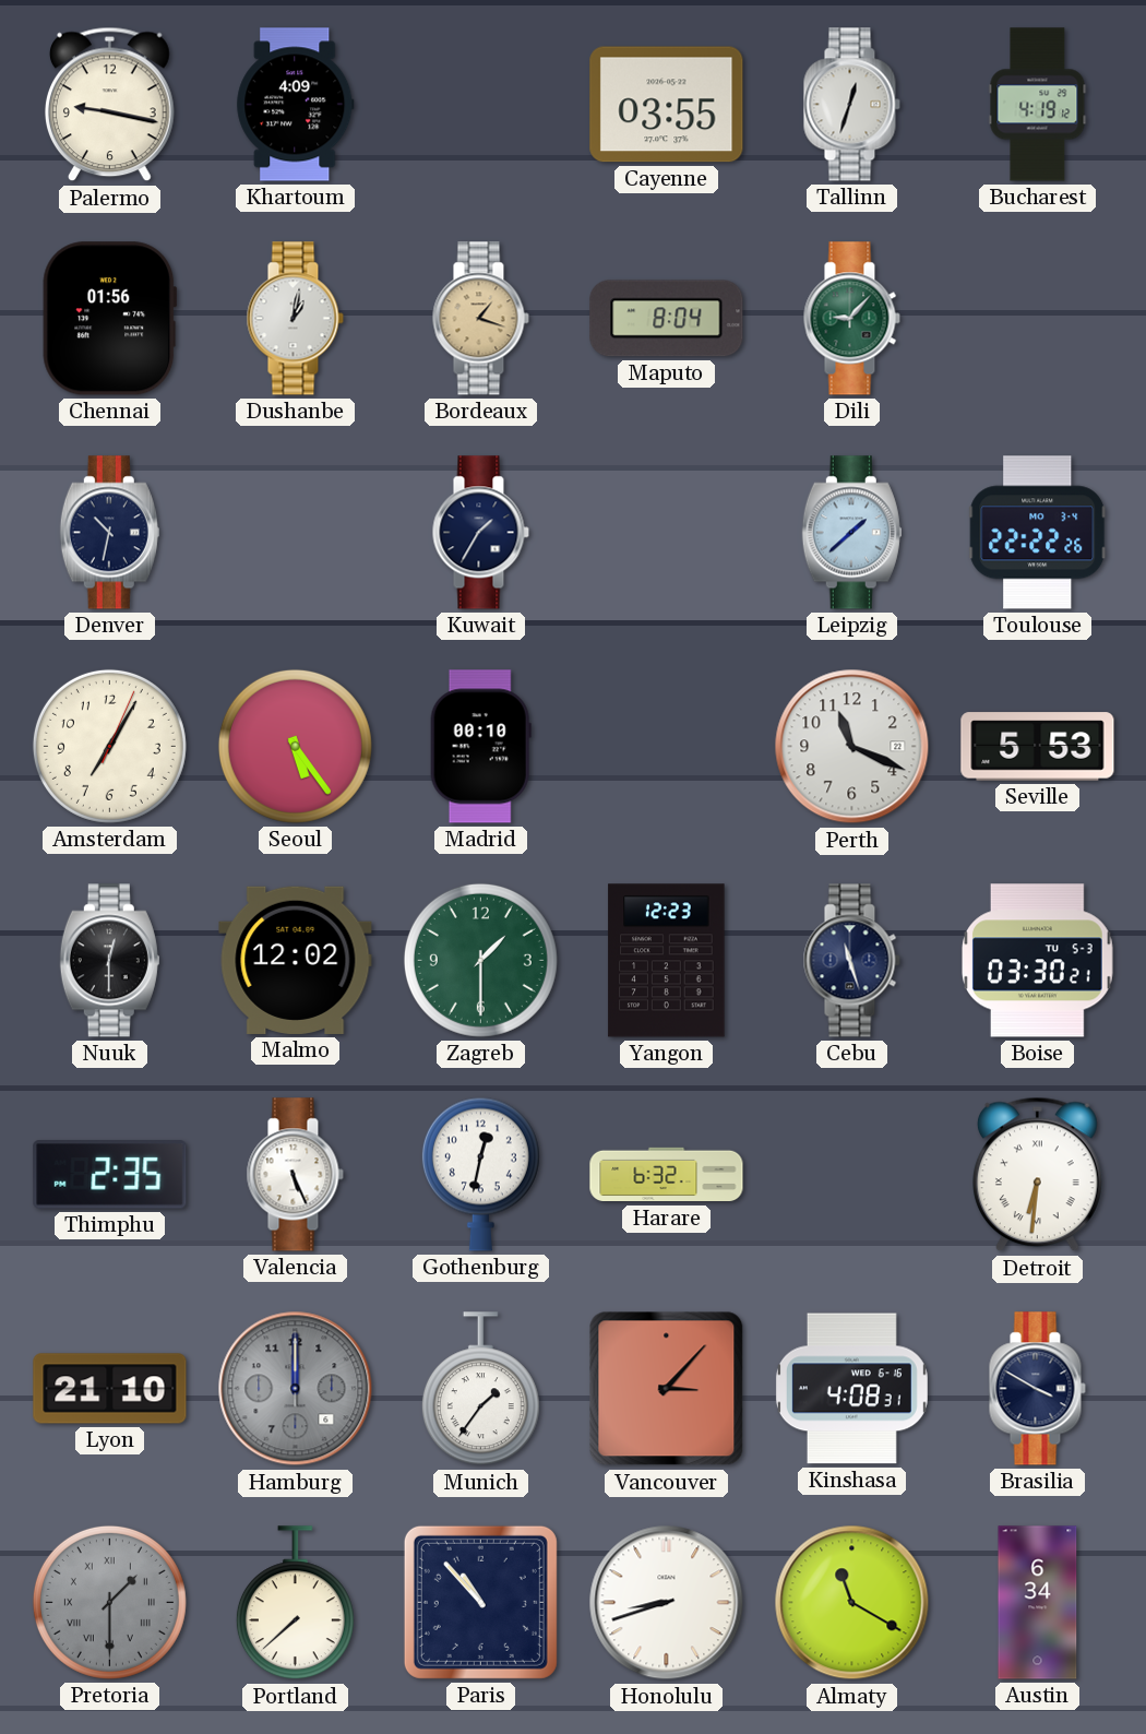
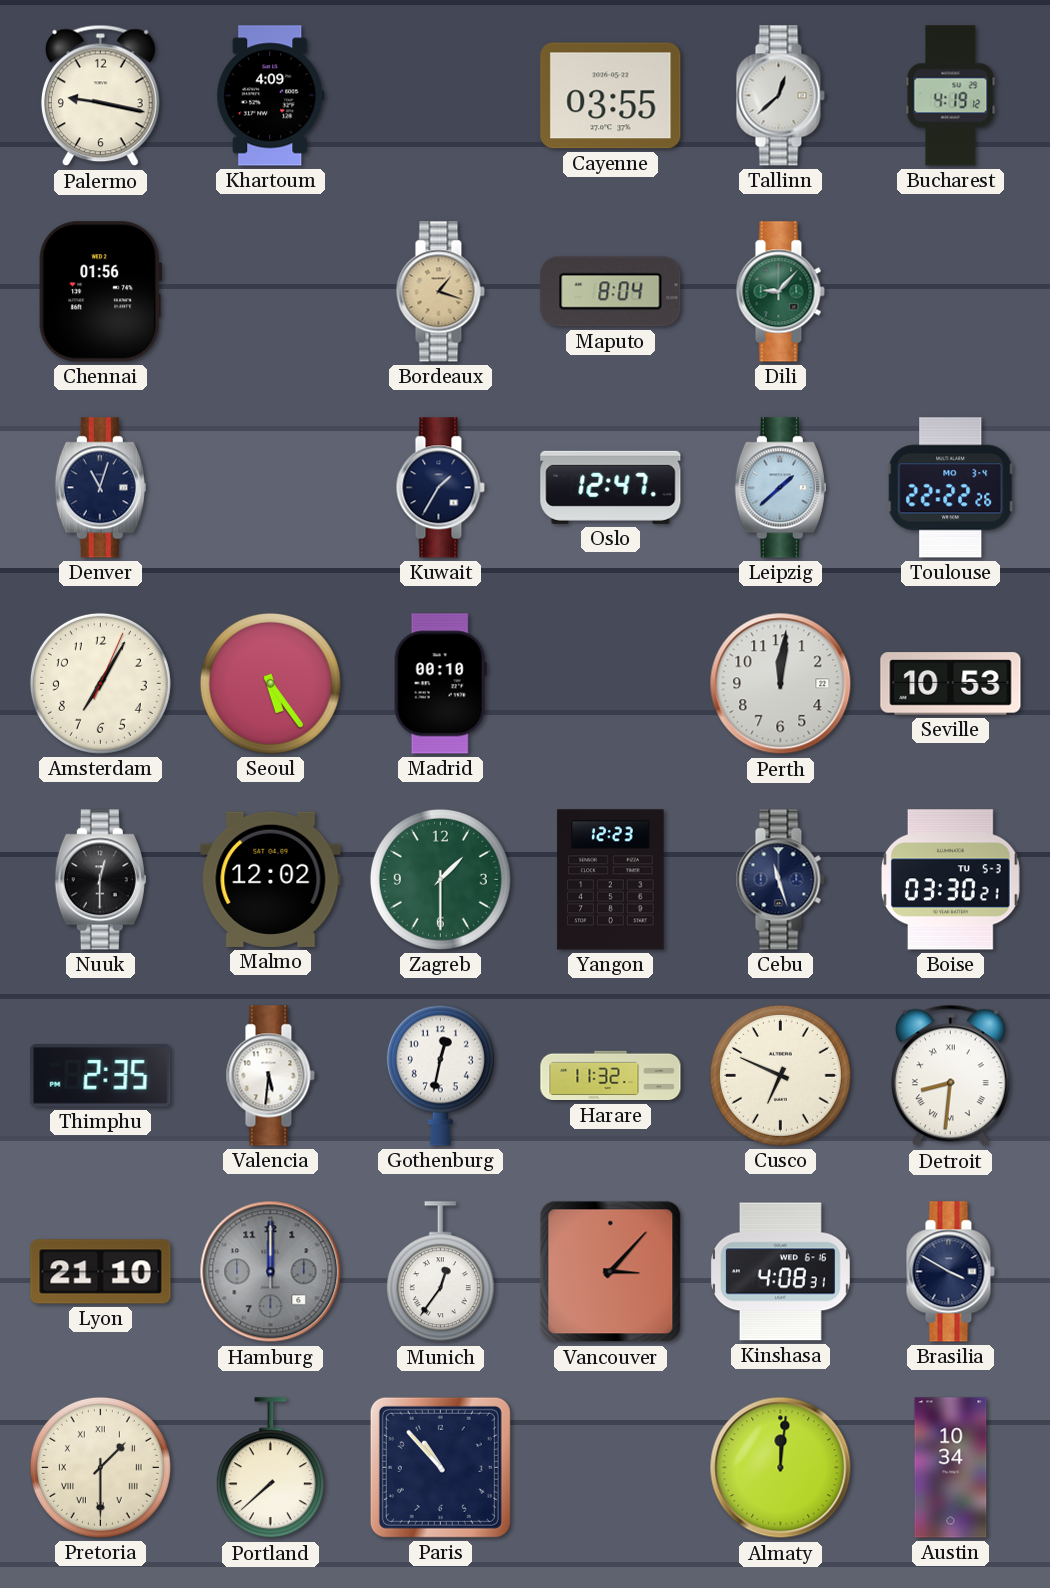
Tallinn: 12:33 -> 12:38
Dushanbe: 1:02 -> none
Denver: 10:32 -> 11:03
Oslo: none -> 12:47
Perth: 11:19 -> 12:01
Seville: 5:53 -> 10:53
Valencia: 5:26 -> 5:31
Harare: 6:32 -> 11:32
Cusco: none -> 6:49
Detroit: 6:31 -> 8:31
Munich: 1:36 -> 12:36
Pretoria dial: grey -> cream
Honolulu: 8:42 -> none
Almaty: 11:20 -> 12:01
Austin: 6:34 -> 10:34
